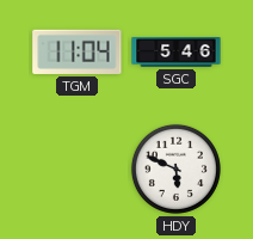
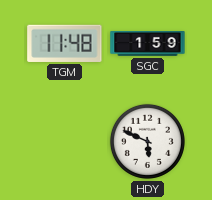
TGM: 11:04 -> 11:48
SGC: 5:46 -> 1:59
